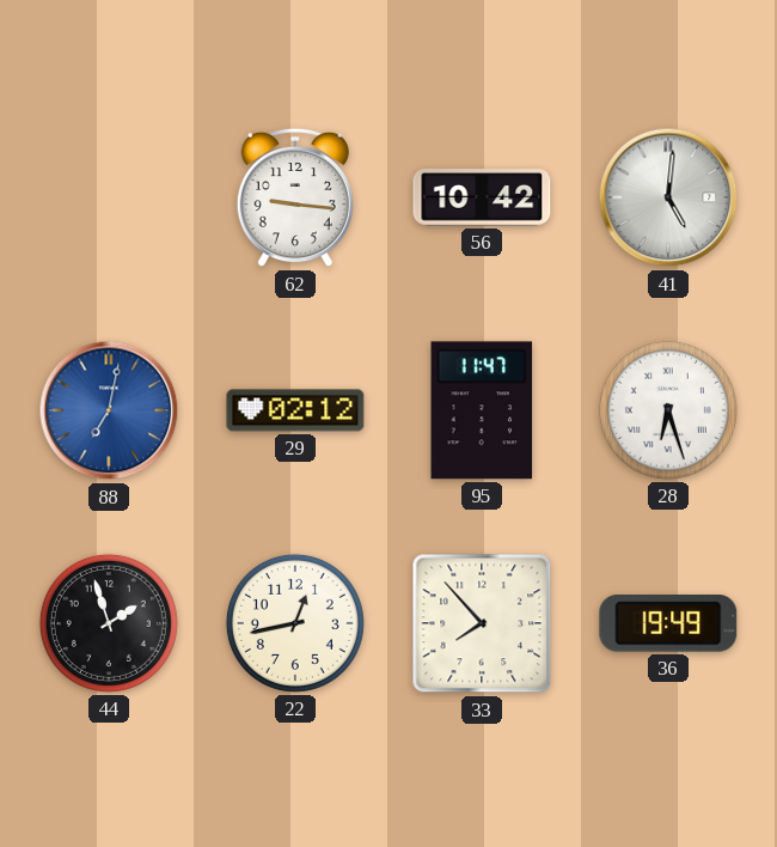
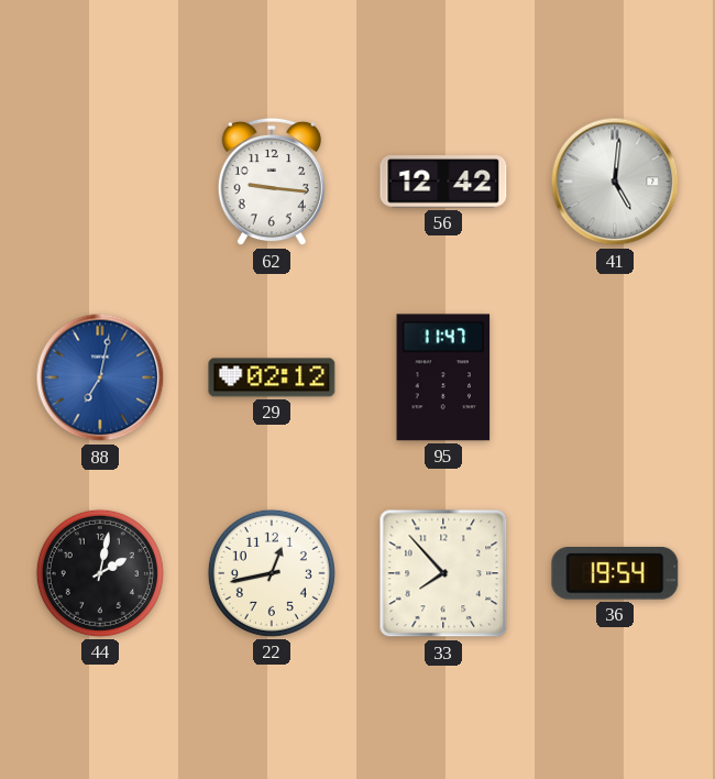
56: 10:42 -> 12:42
28: 6:27 -> none
44: 1:57 -> 2:02
36: 19:49 -> 19:54
